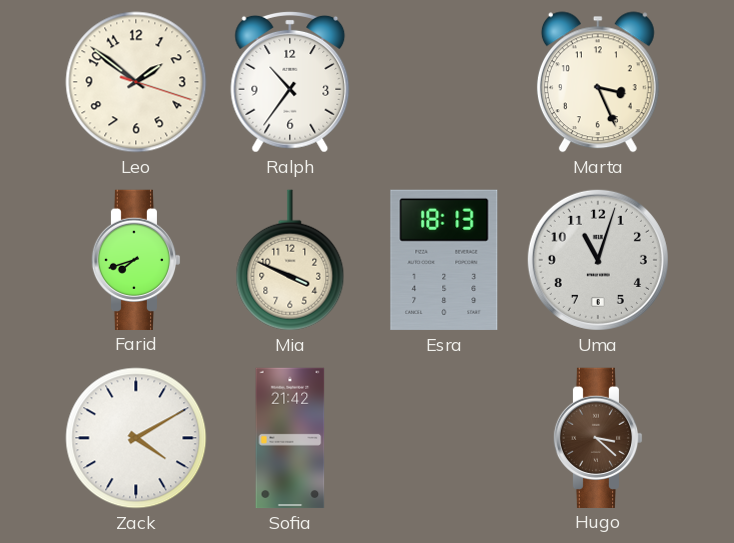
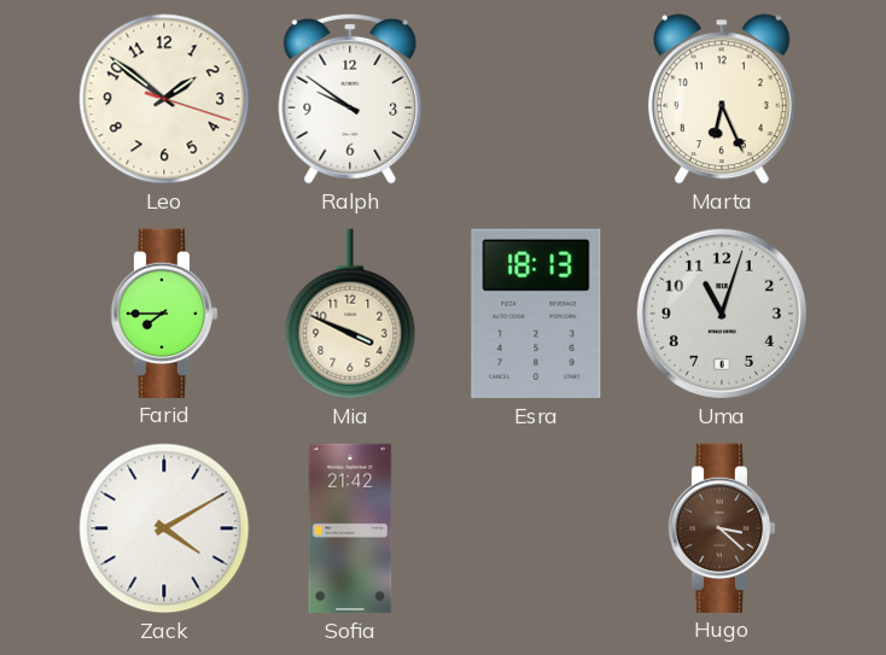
Ralph: 10:36 -> 9:51
Marta: 3:26 -> 6:26
Farid: 7:42 -> 7:45
